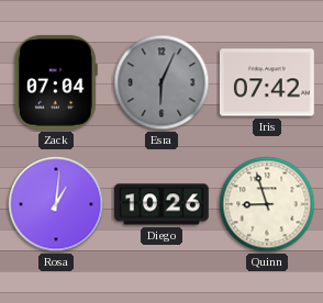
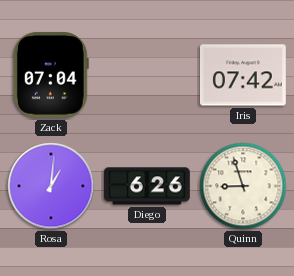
Esra: 6:04 -> none
Diego: 10:26 -> 6:26
